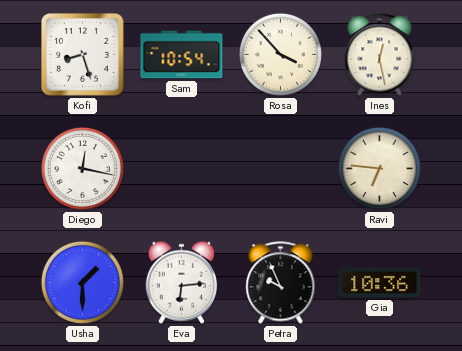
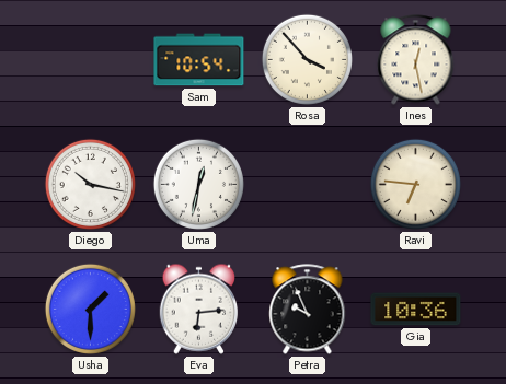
Kofi: 8:27 -> none
Diego: 12:17 -> 10:17
Uma: none -> 12:32
